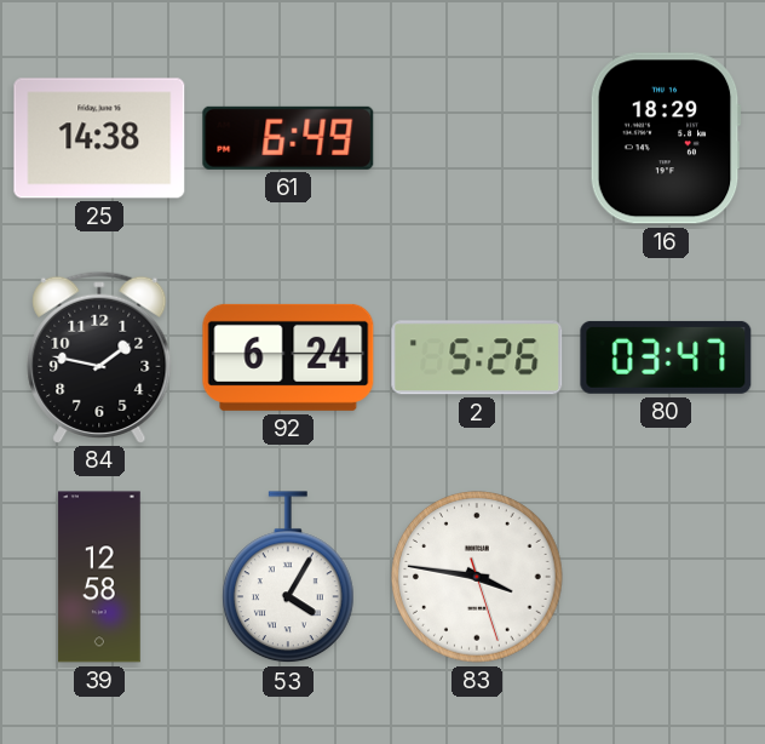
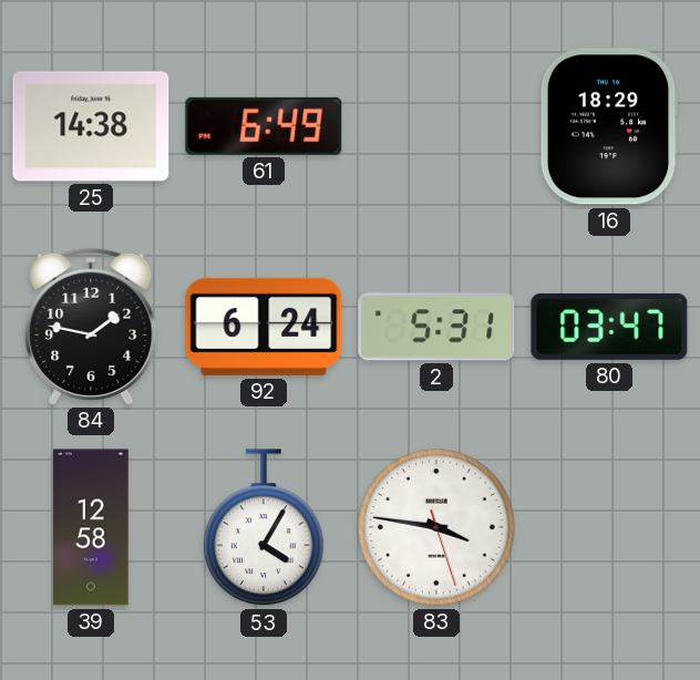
2: 5:26 -> 5:31
